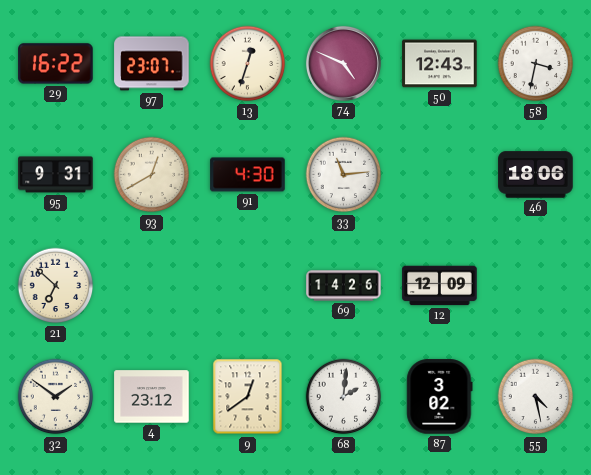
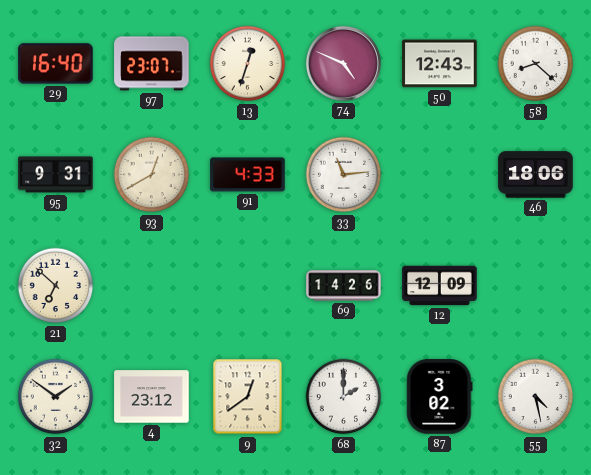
29: 16:22 -> 16:40
58: 3:32 -> 8:22
91: 4:30 -> 4:33
68: 2:01 -> 2:00
